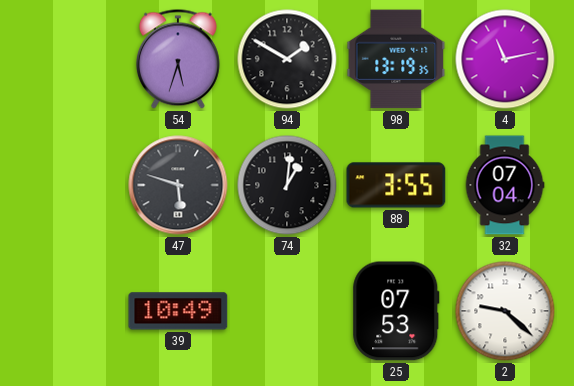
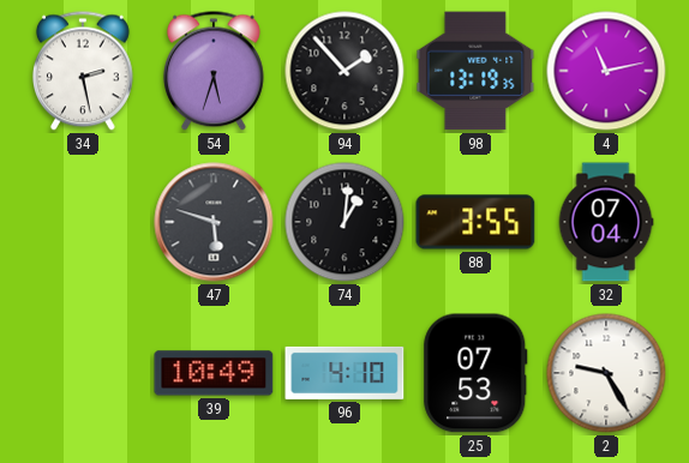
34: none -> 2:28
94: 1:50 -> 1:53
96: none -> 4:10
2: 9:22 -> 9:25
